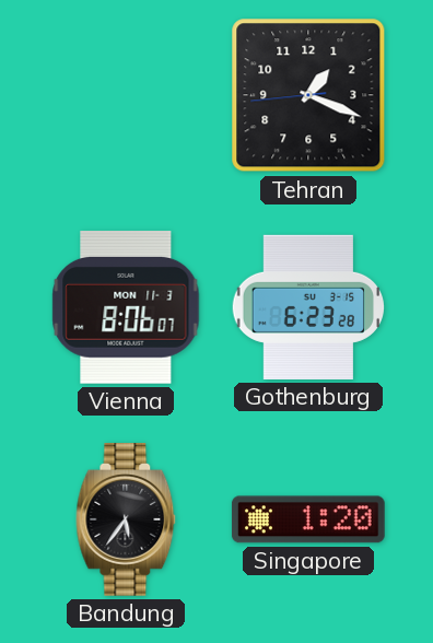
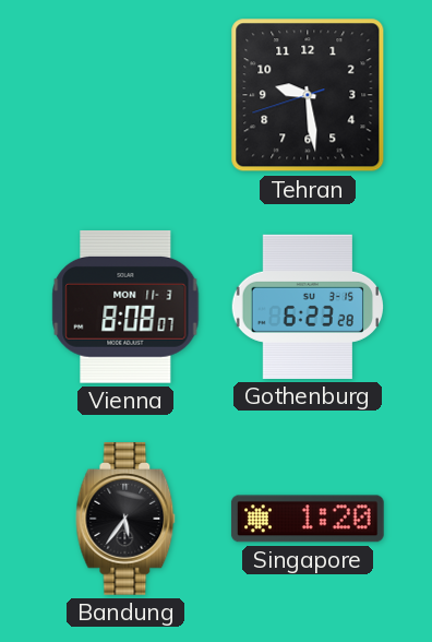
Tehran: 1:18 -> 9:28
Vienna: 8:06 -> 8:08
